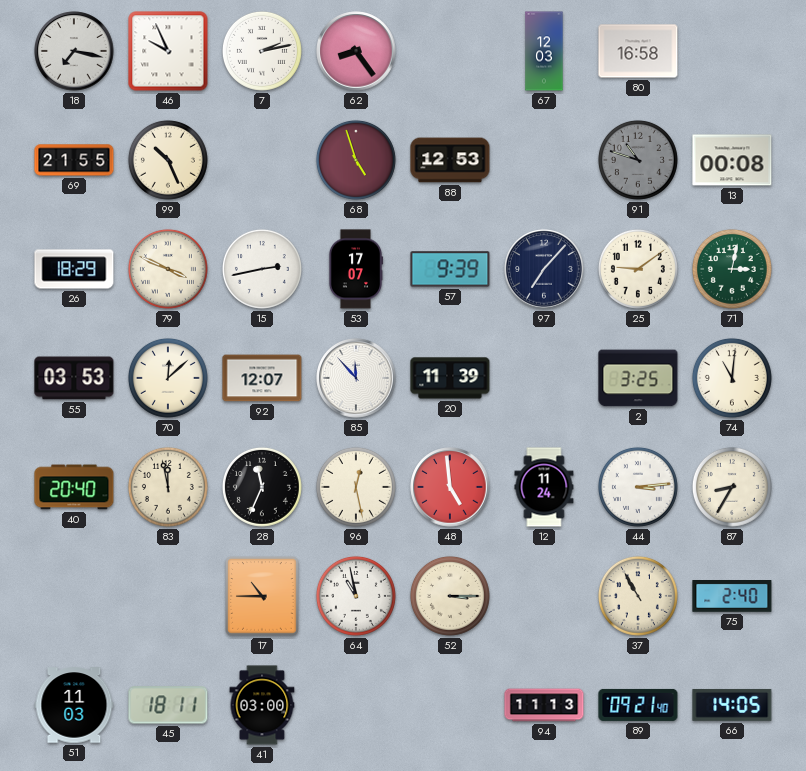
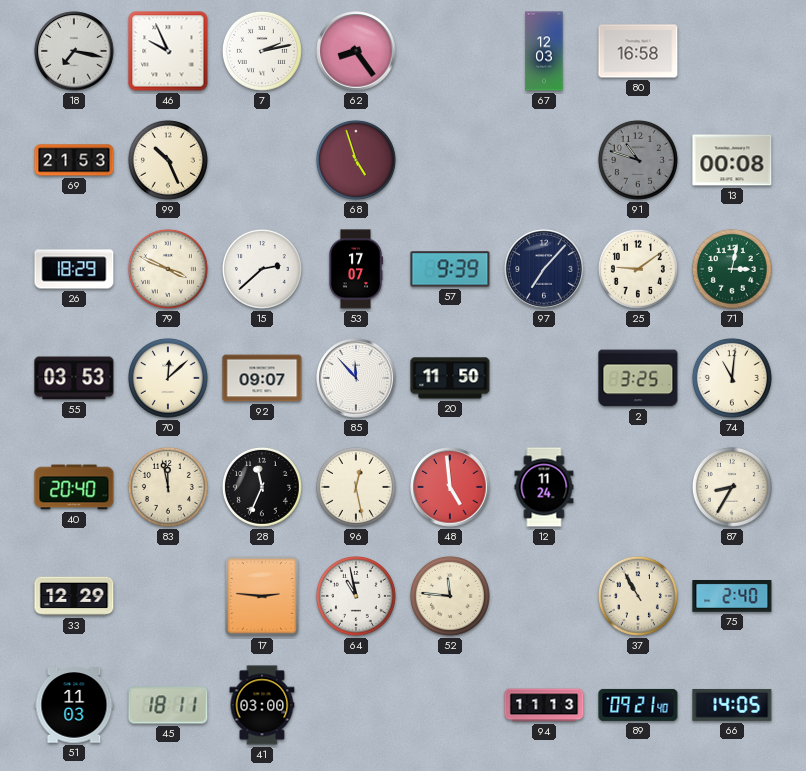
69: 21:55 -> 21:53
88: 12:53 -> none
15: 2:43 -> 2:38
92: 12:07 -> 09:07
20: 11:39 -> 11:50
44: 3:14 -> none
33: none -> 12:29
17: 10:45 -> 2:46
52: 3:15 -> 11:46
